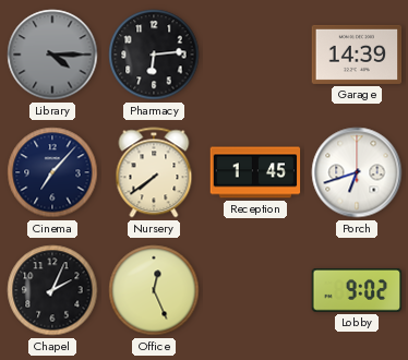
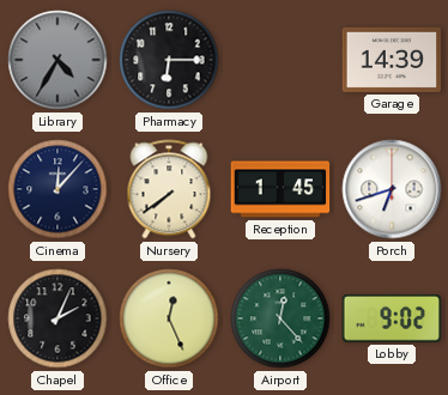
Library: 4:15 -> 4:35
Pharmacy: 6:14 -> 6:15
Cinema: 7:07 -> 12:07
Airport: none -> 12:23
